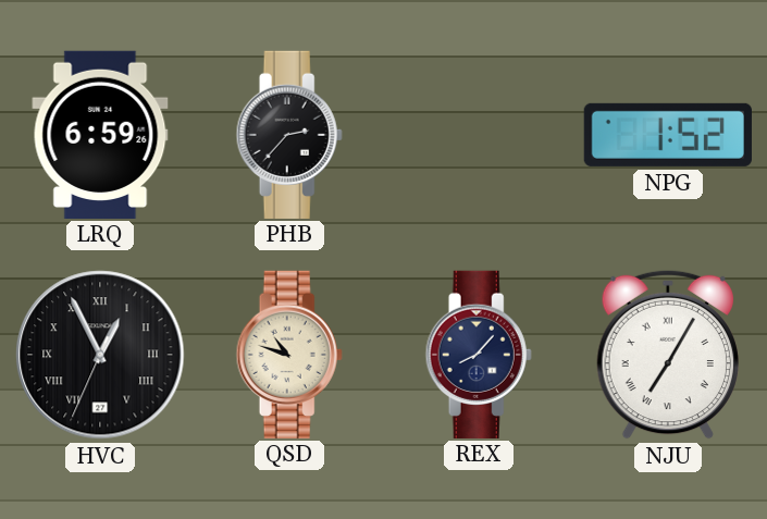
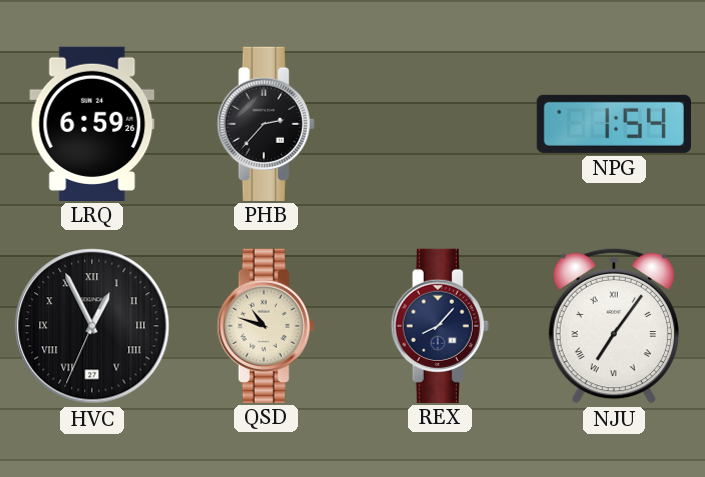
NPG: 1:52 -> 1:54
NJU: 7:05 -> 7:06
